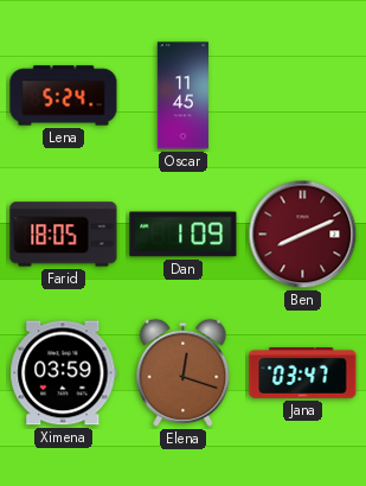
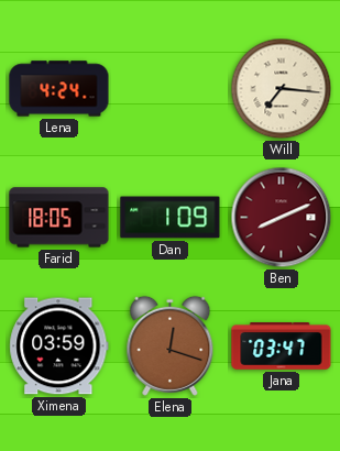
Lena: 5:24 -> 4:24
Oscar: 11:45 -> none
Will: none -> 7:16
